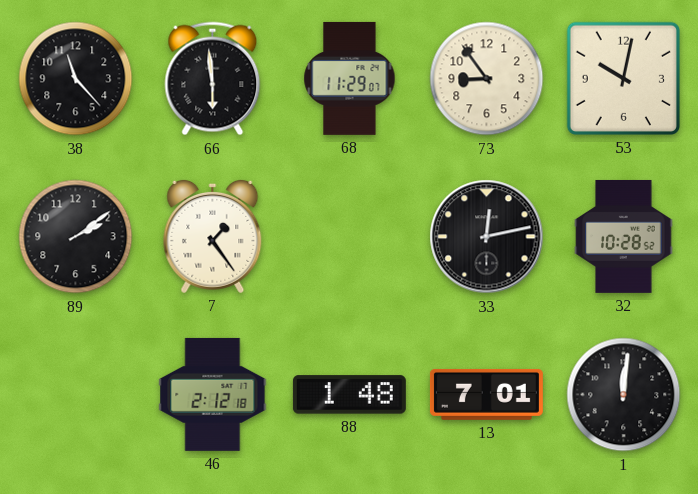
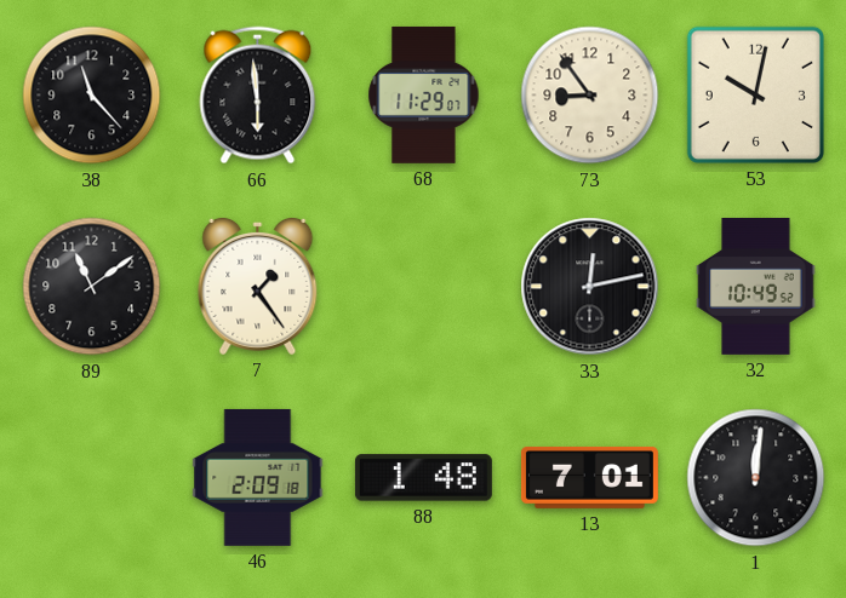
89: 2:09 -> 11:09
32: 10:28 -> 10:49
46: 2:12 -> 2:09
